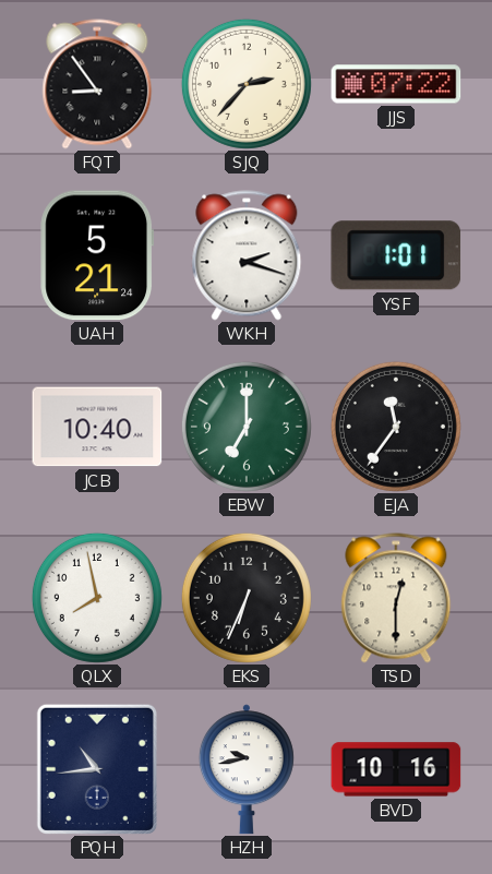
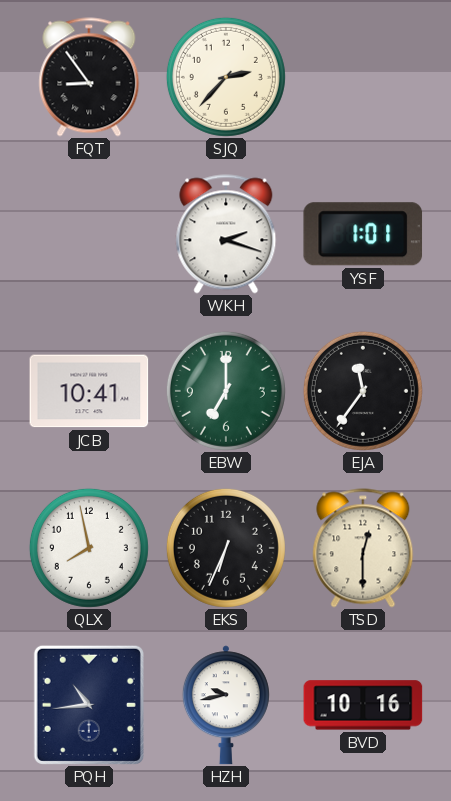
JJS: 07:22 -> none
UAH: 5:21 -> none
JCB: 10:40 -> 10:41
